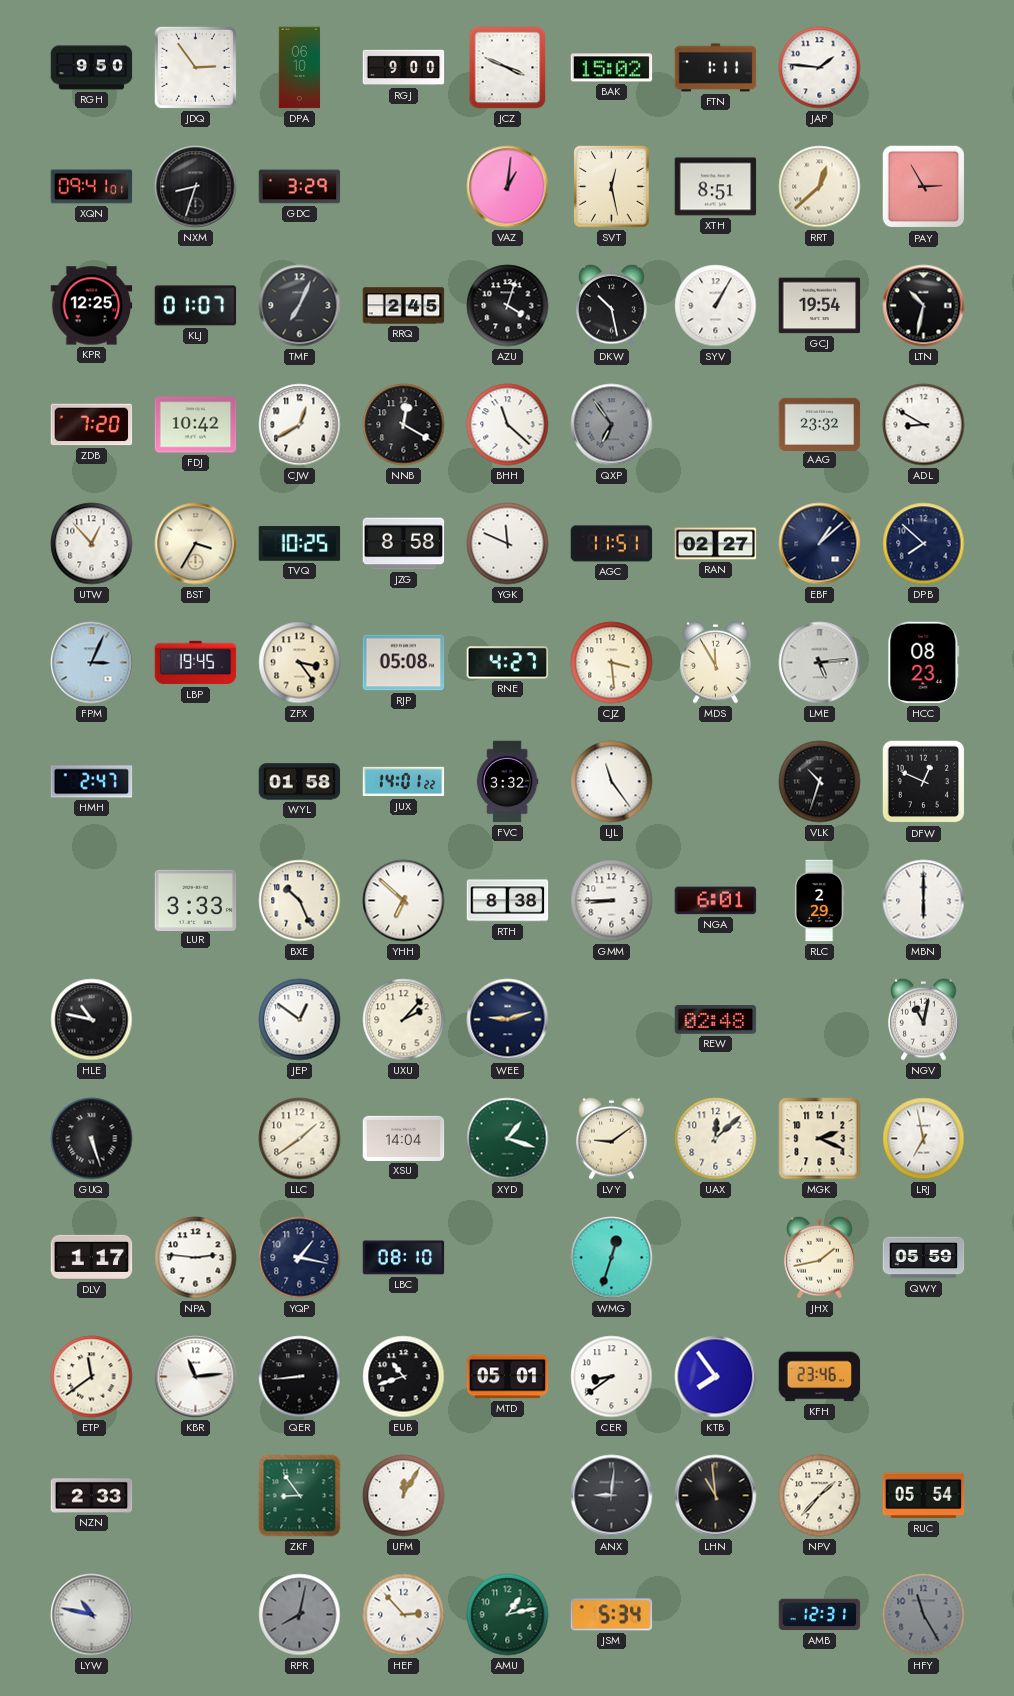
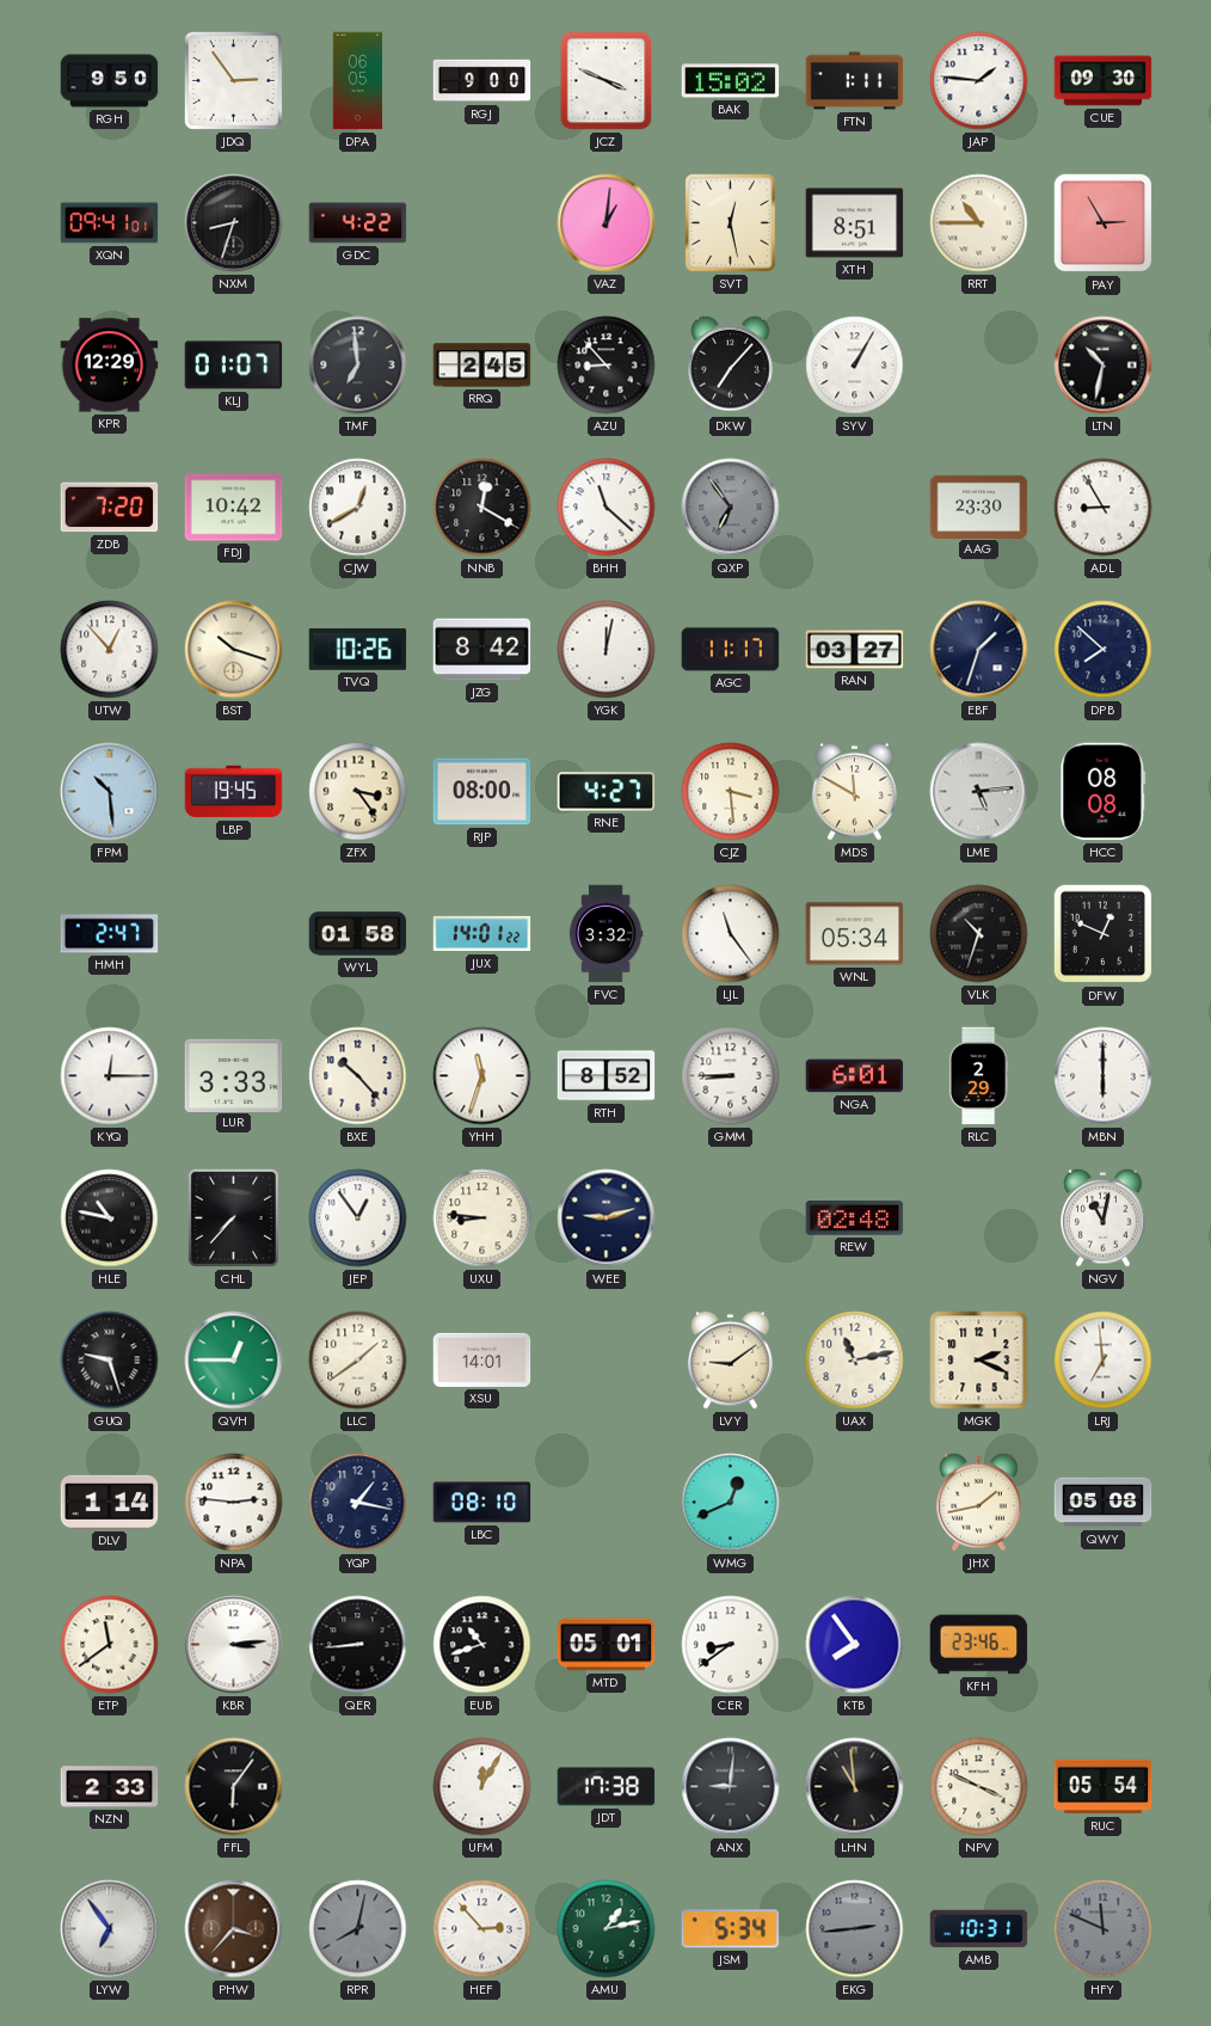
DPA: 06:10 -> 06:05
CUE: none -> 09:30
GDC: 3:29 -> 4:22
RRT: 12:38 -> 10:45
KPR: 12:25 -> 12:29
TMF: 7:04 -> 6:59
AZU: 4:03 -> 8:53
DKW: 10:28 -> 7:07
GCJ: 19:54 -> none
AAG: 23:32 -> 23:30
ADL: 8:50 -> 8:55
BST: 3:35 -> 10:18
TVQ: 10:25 -> 10:26
JZG: 8:58 -> 8:42
YGK: 11:49 -> 12:02
AGC: 11:51 -> 11:17
RAN: 02:27 -> 03:27
EBF: 1:08 -> 1:33
FPM: 3:04 -> 10:29
RJP: 05:08 -> 08:00
MDS: 11:55 -> 11:50
HCC: 08:23 -> 08:08
WNL: none -> 05:34
KYQ: none -> 12:15
BXE: 10:26 -> 10:23
YHH: 6:52 -> 11:33
RTH: 8:38 -> 8:52
CHL: none -> 7:37
JEP: 12:51 -> 12:54
UXU: 2:07 -> 8:46
GUQ: 5:27 -> 9:27
QVH: none -> 12:45
XSU: 14:04 -> 14:01
XYD: 1:18 -> none
UAX: 12:08 -> 11:13
LRJ: 6:58 -> 6:59
DLV: 1:17 -> 1:14
WMG: 12:33 -> 12:41
QWY: 05:59 -> 05:08
KBR: 11:14 -> 3:14
FFL: none -> 6:06
ZKF: 8:54 -> none
JDT: none -> 17:38
NPV: 1:37 -> 3:49
LYW: 10:47 -> 6:54
PHW: none -> 3:37
EKG: none -> 2:44
AMB: 12:31 -> 10:31
HFY: 11:25 -> 11:49
